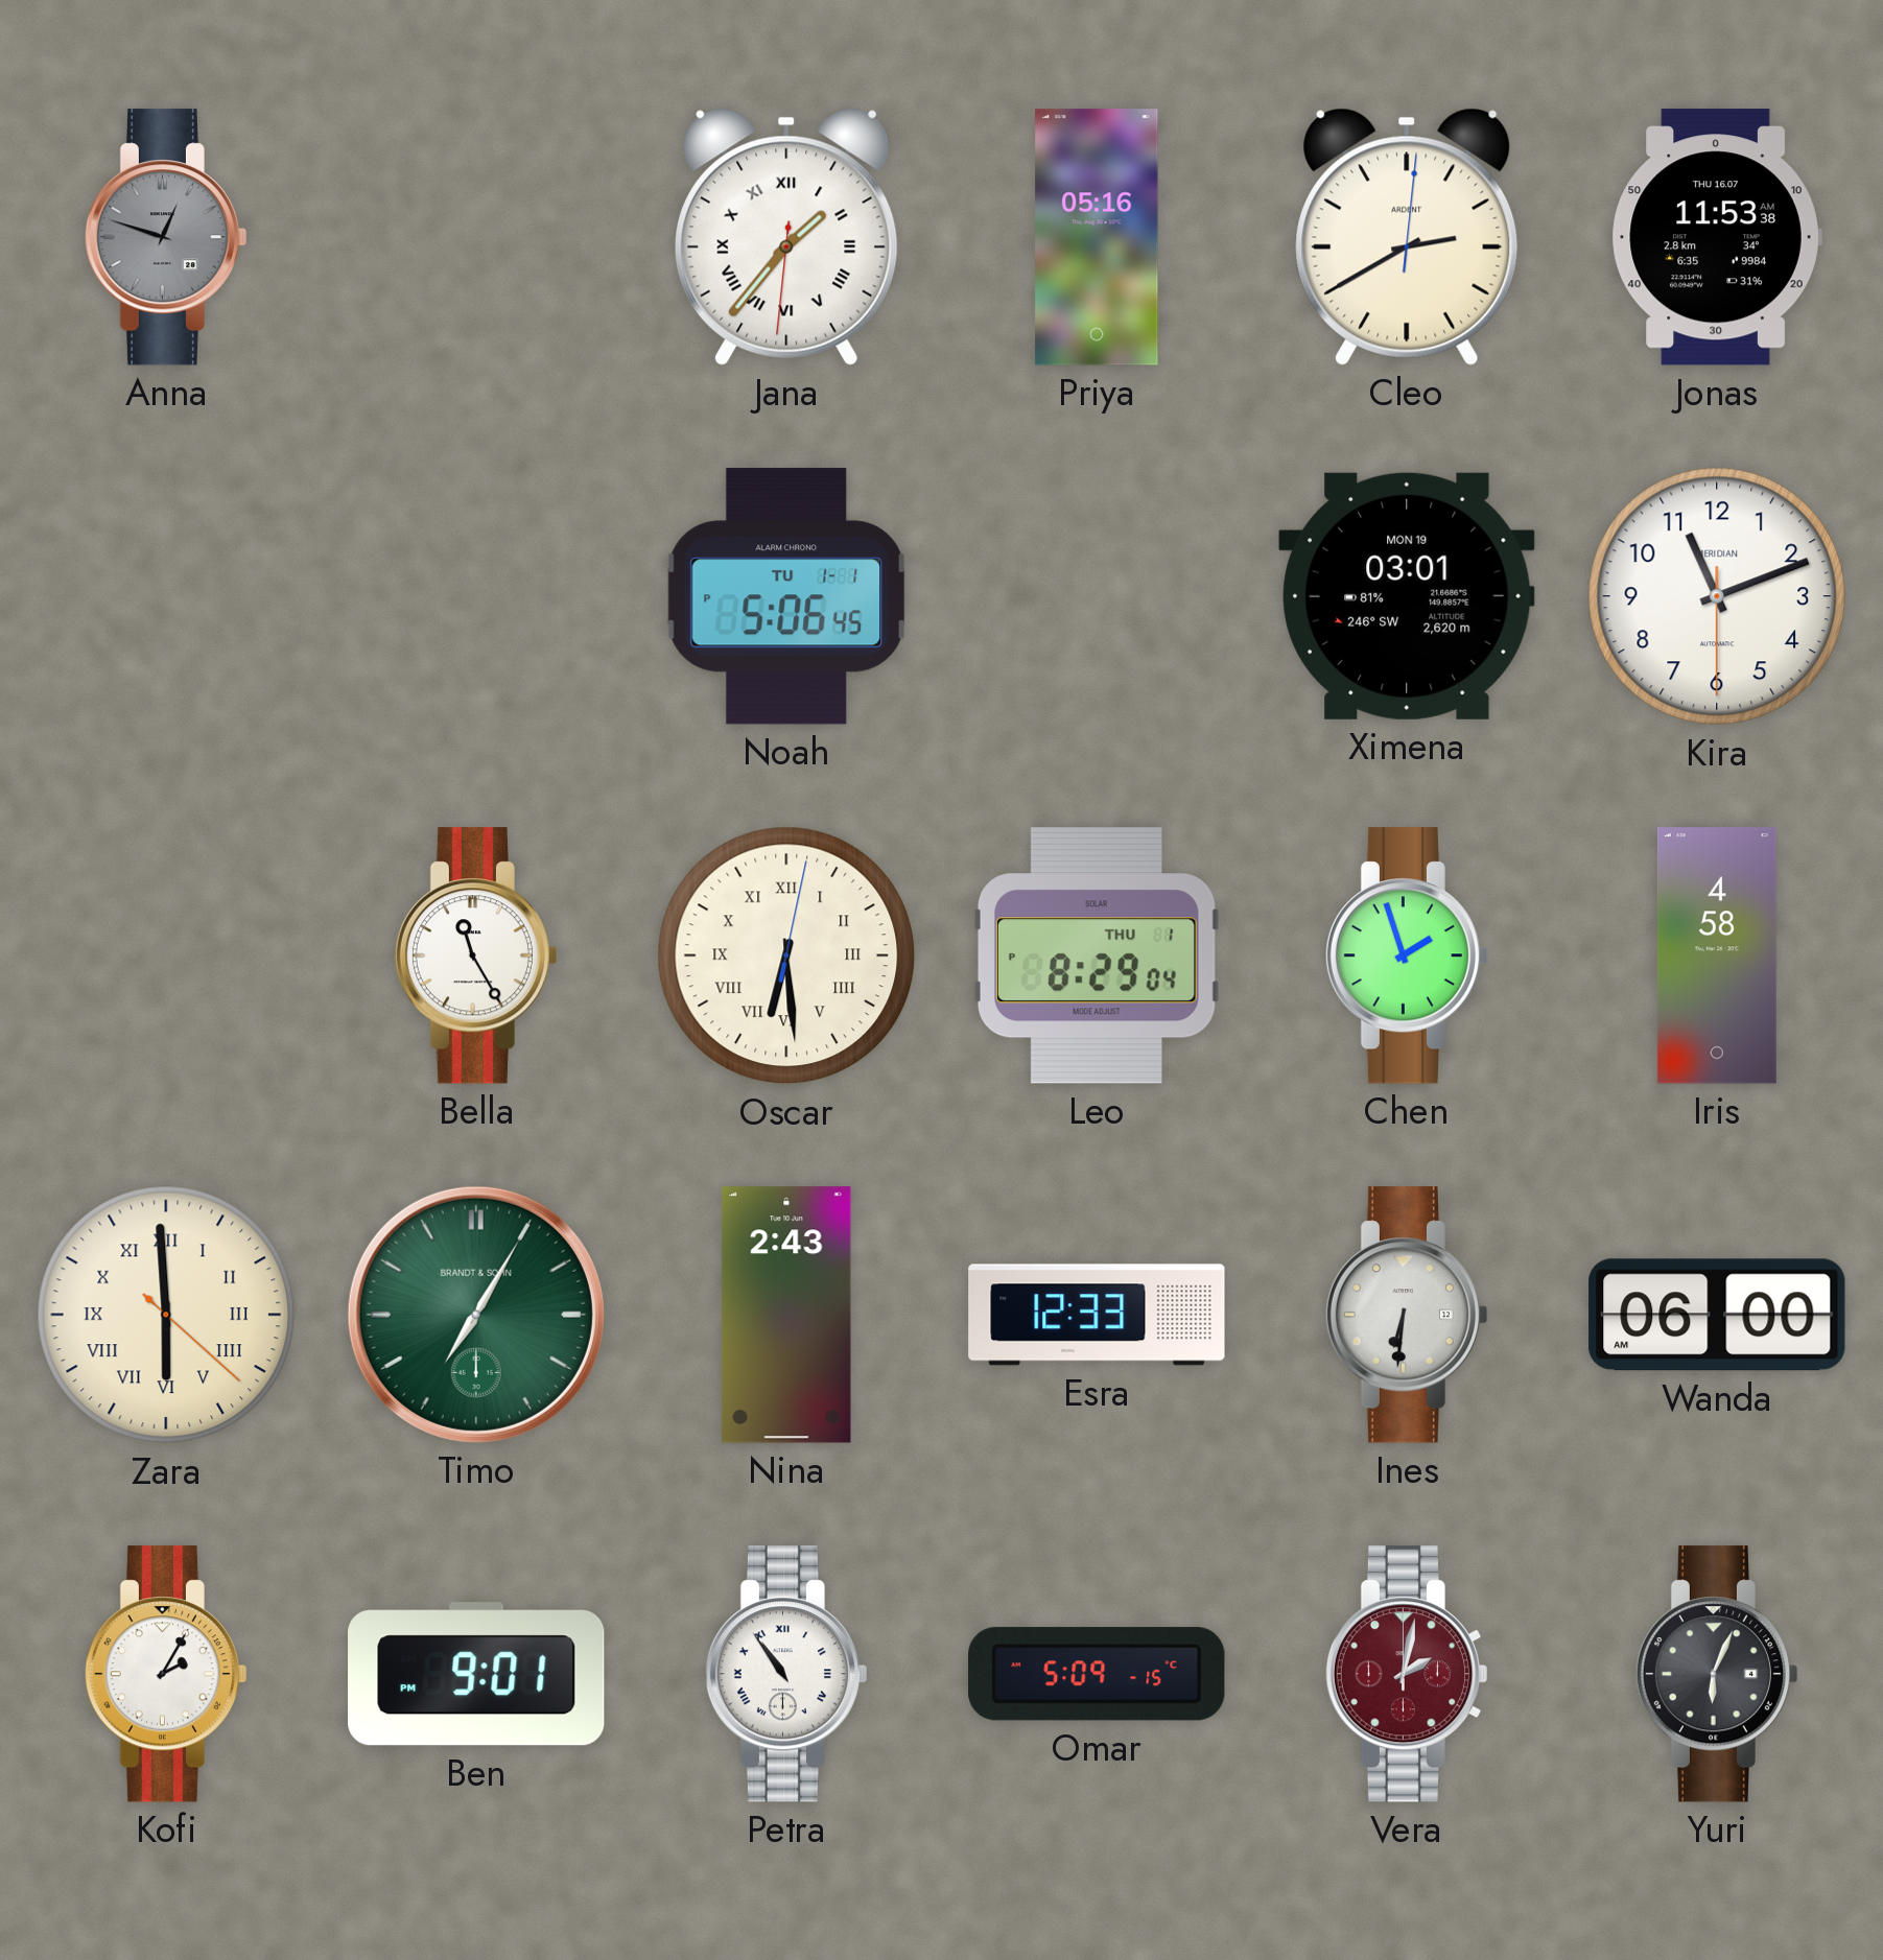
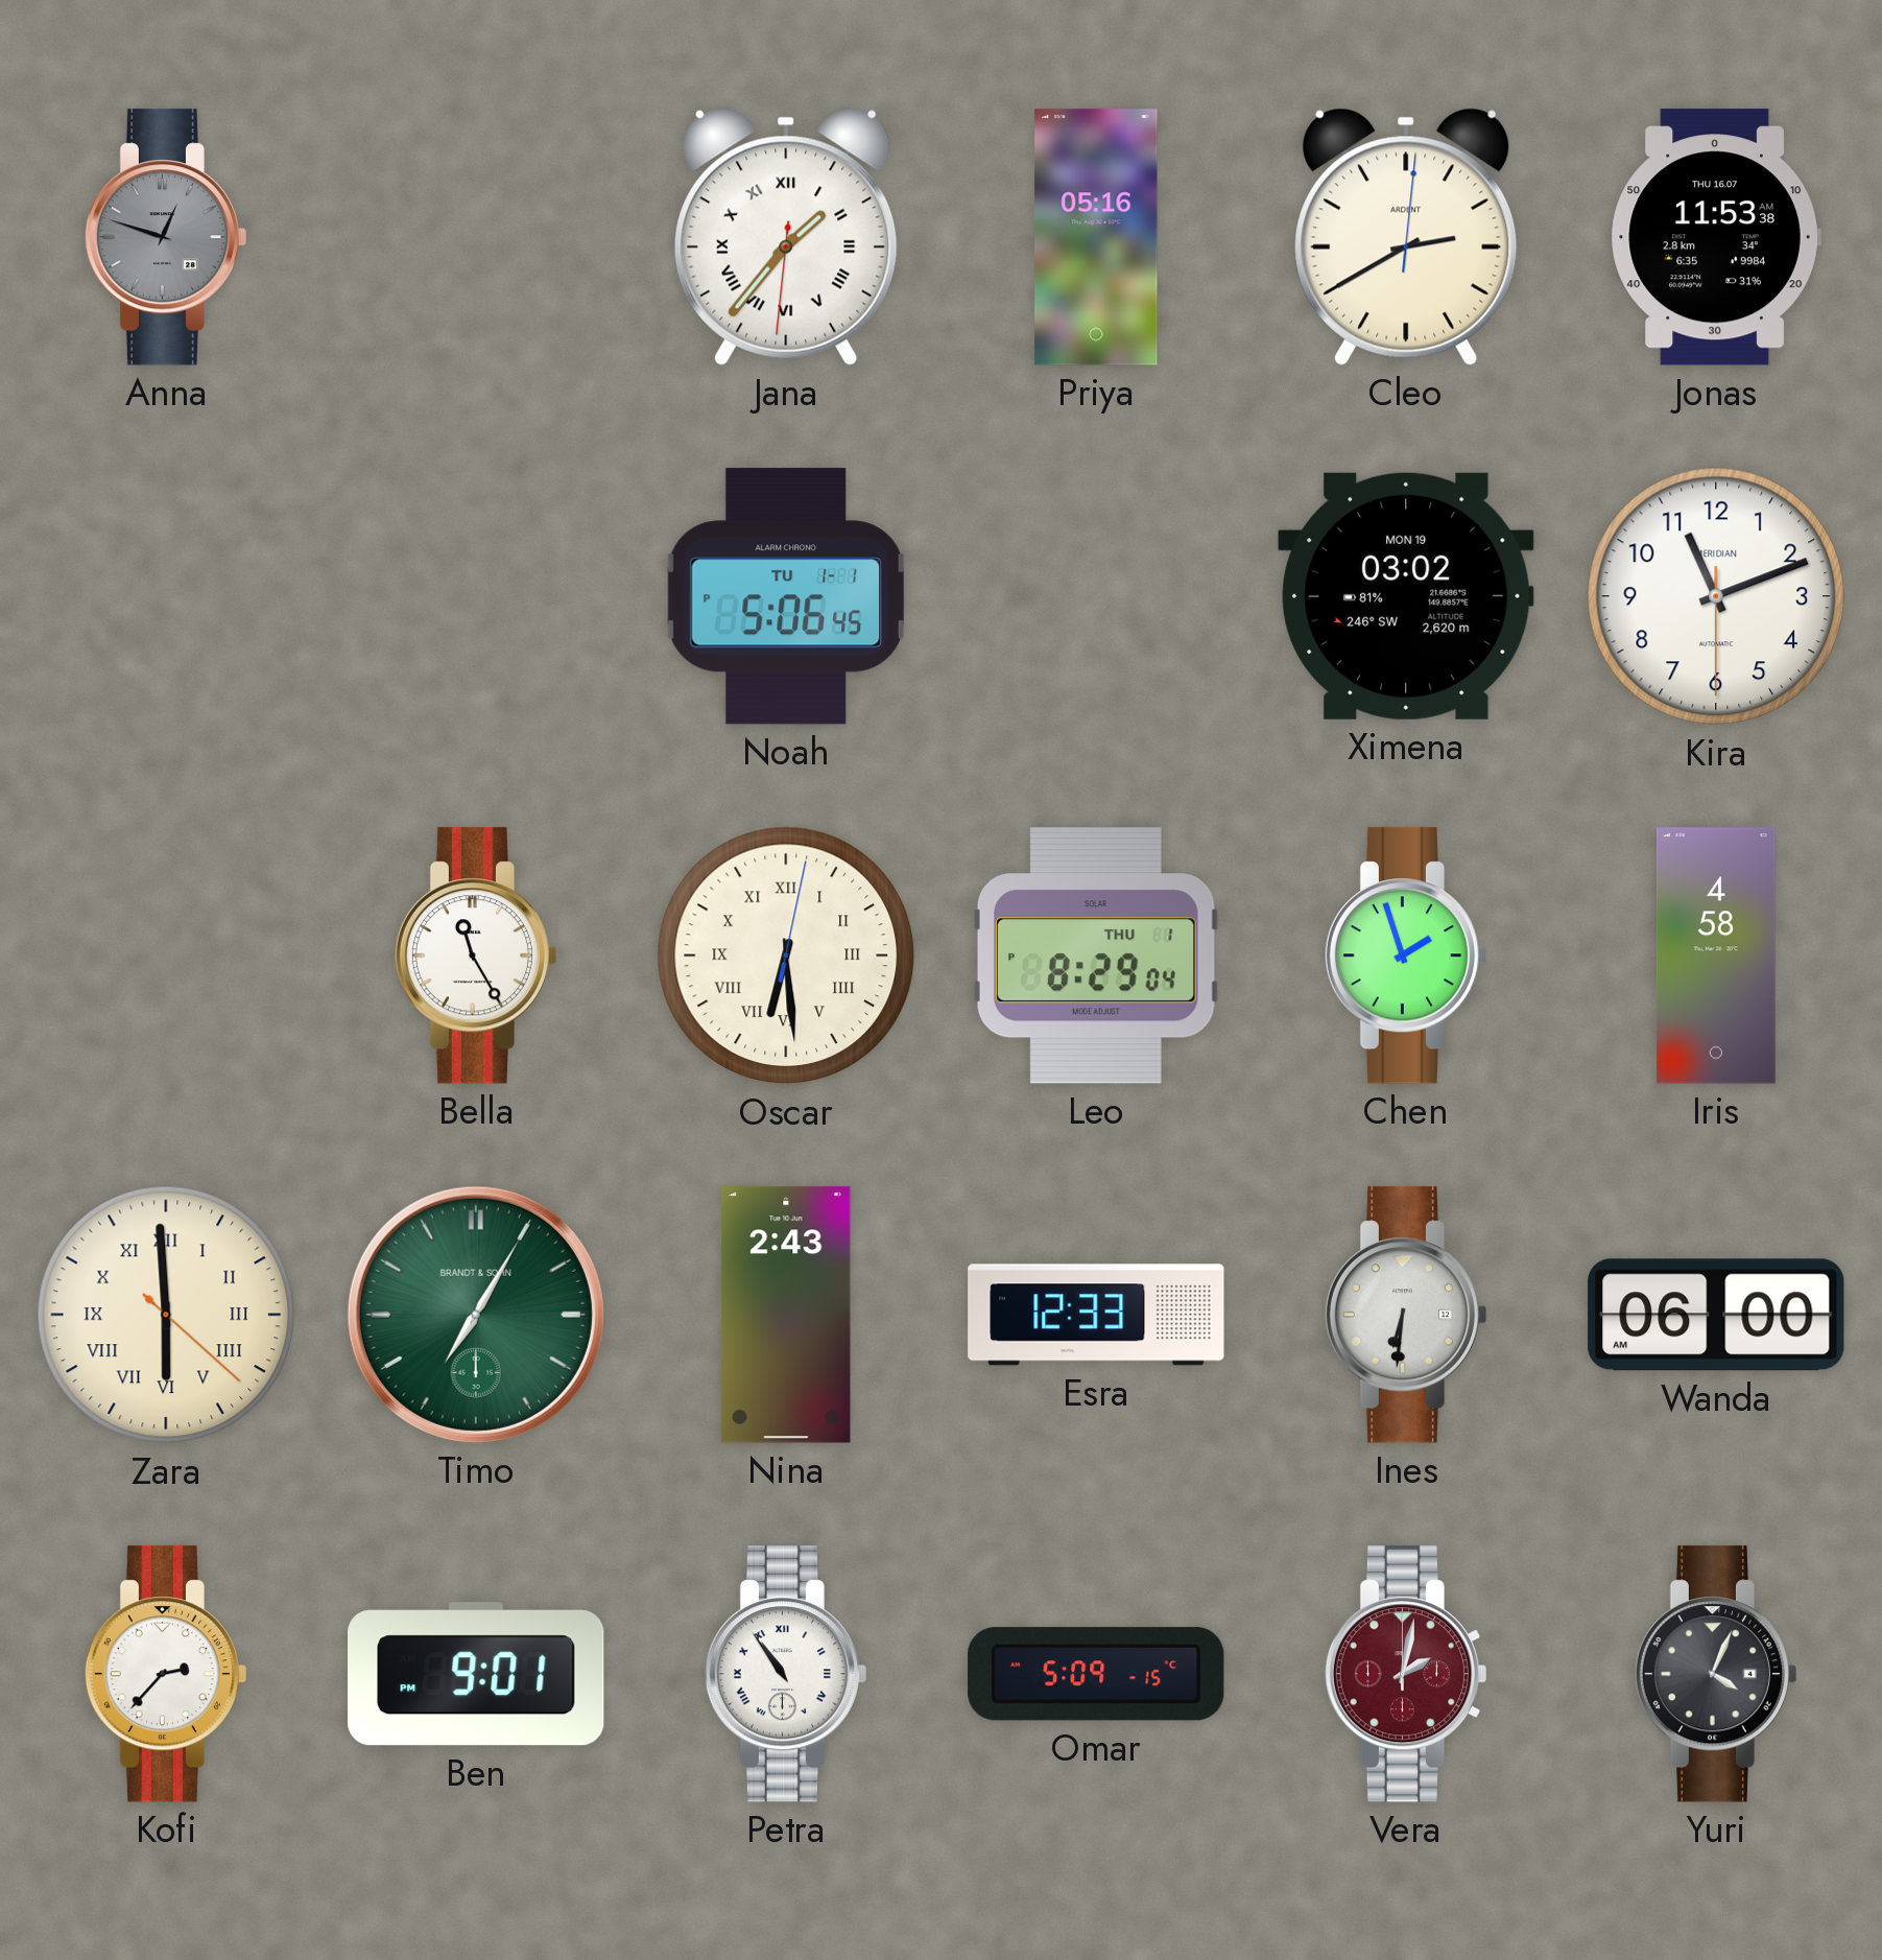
Ximena: 03:01 -> 03:02
Kofi: 2:05 -> 2:37
Yuri: 6:04 -> 4:04
